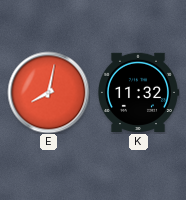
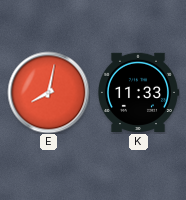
K: 11:32 -> 11:33
